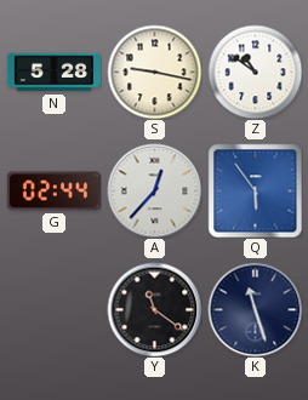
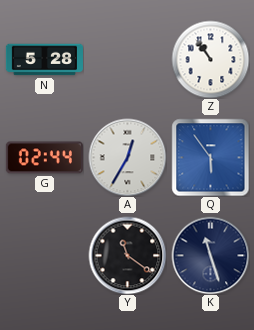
S: 9:17 -> none
Z: 10:51 -> 10:54
A: 12:37 -> 12:35
